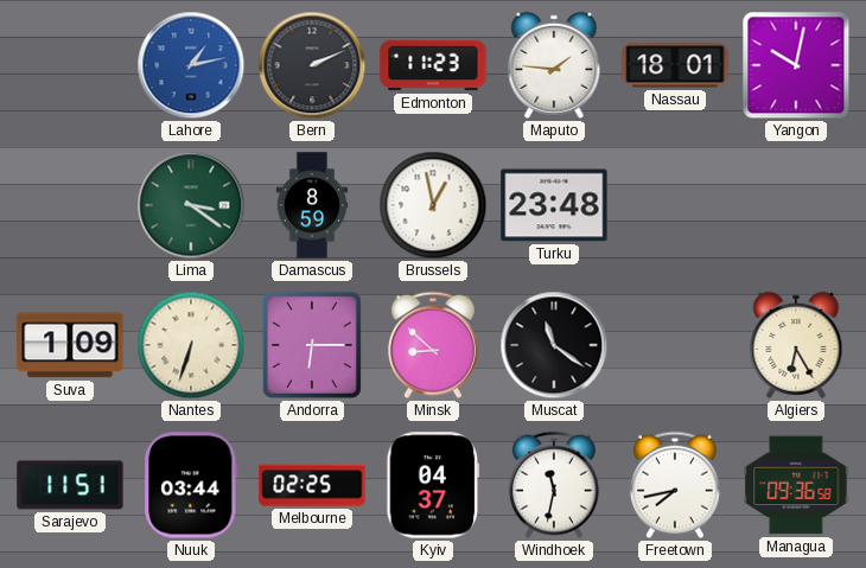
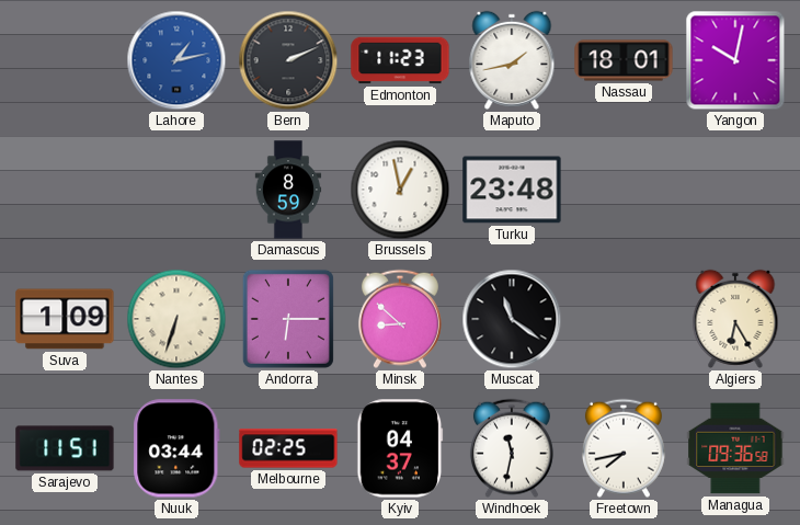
Maputo: 1:46 -> 1:43
Lima: 3:21 -> none
